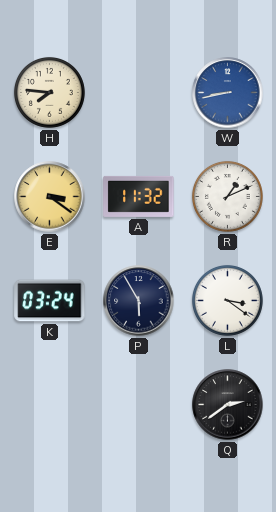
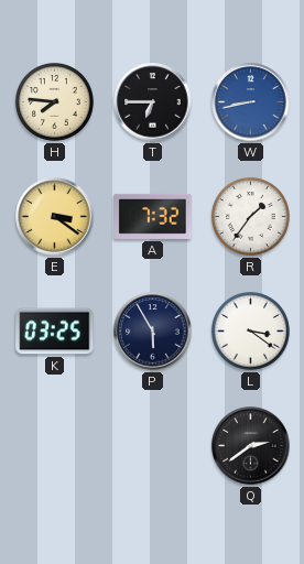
T: none -> 6:45
A: 11:32 -> 7:32
R: 1:11 -> 1:36
K: 03:24 -> 03:25
